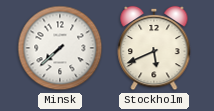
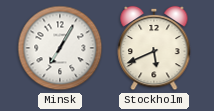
Minsk: 7:38 -> 7:05
